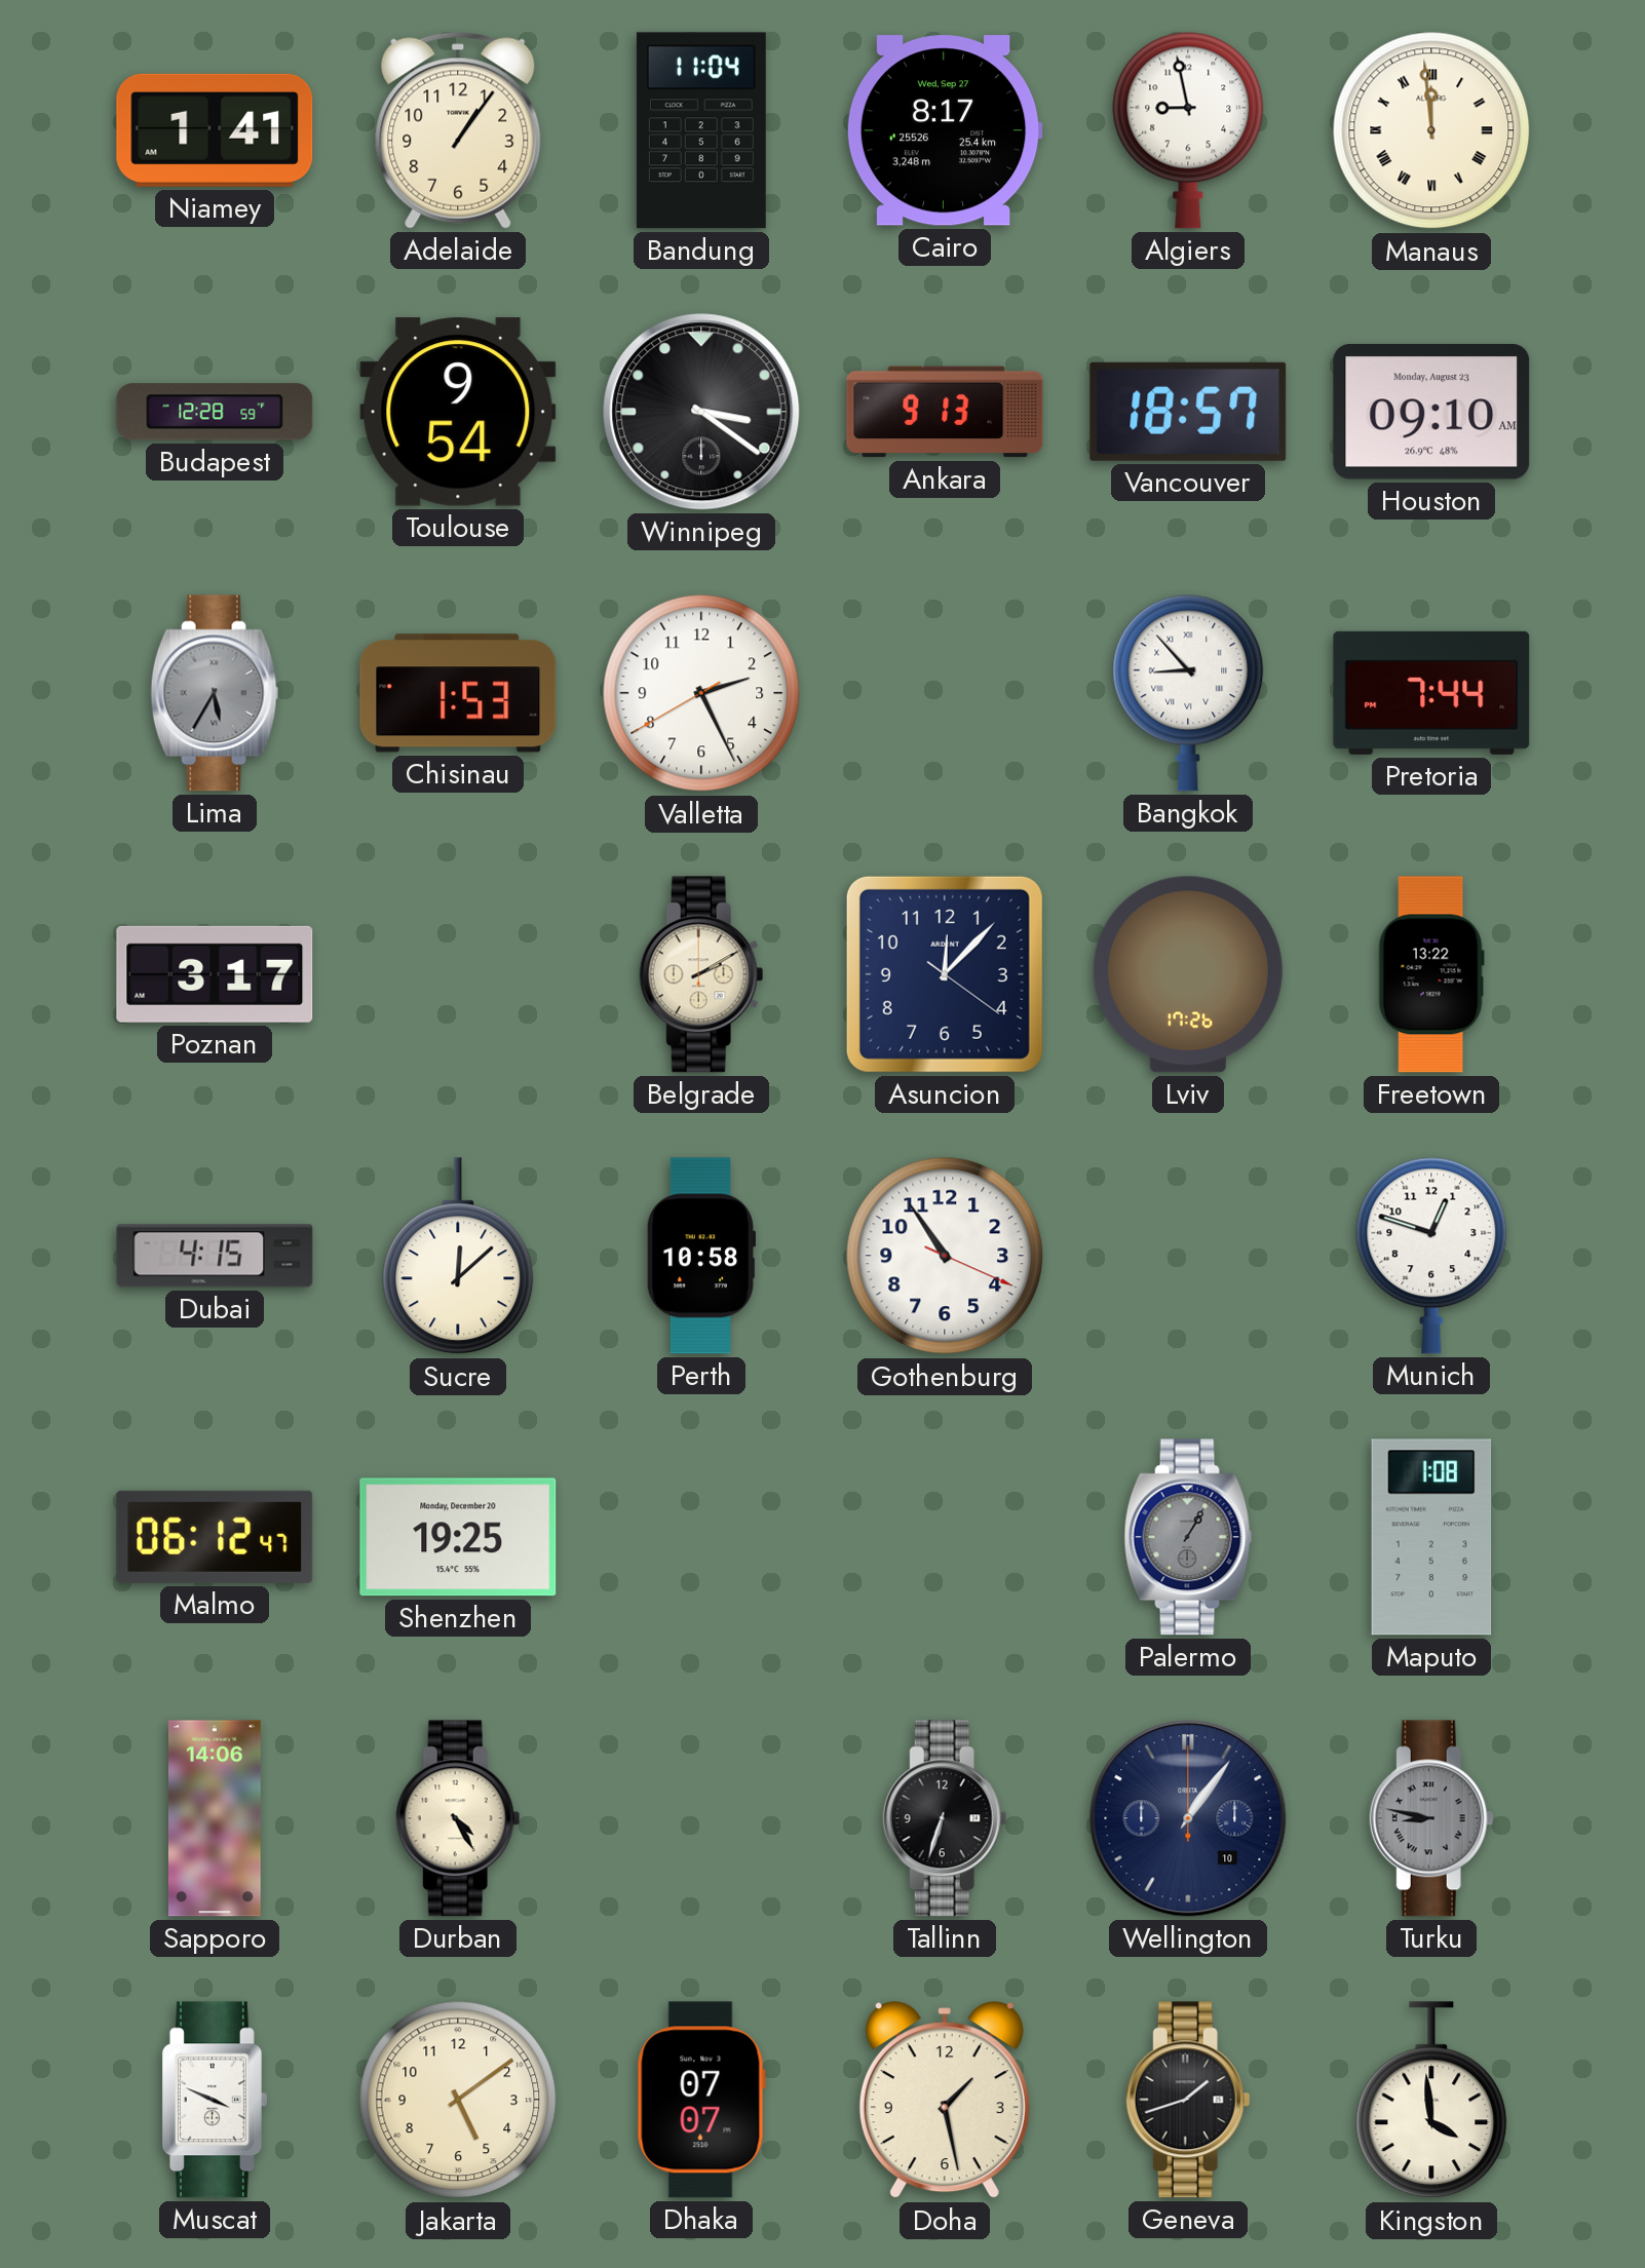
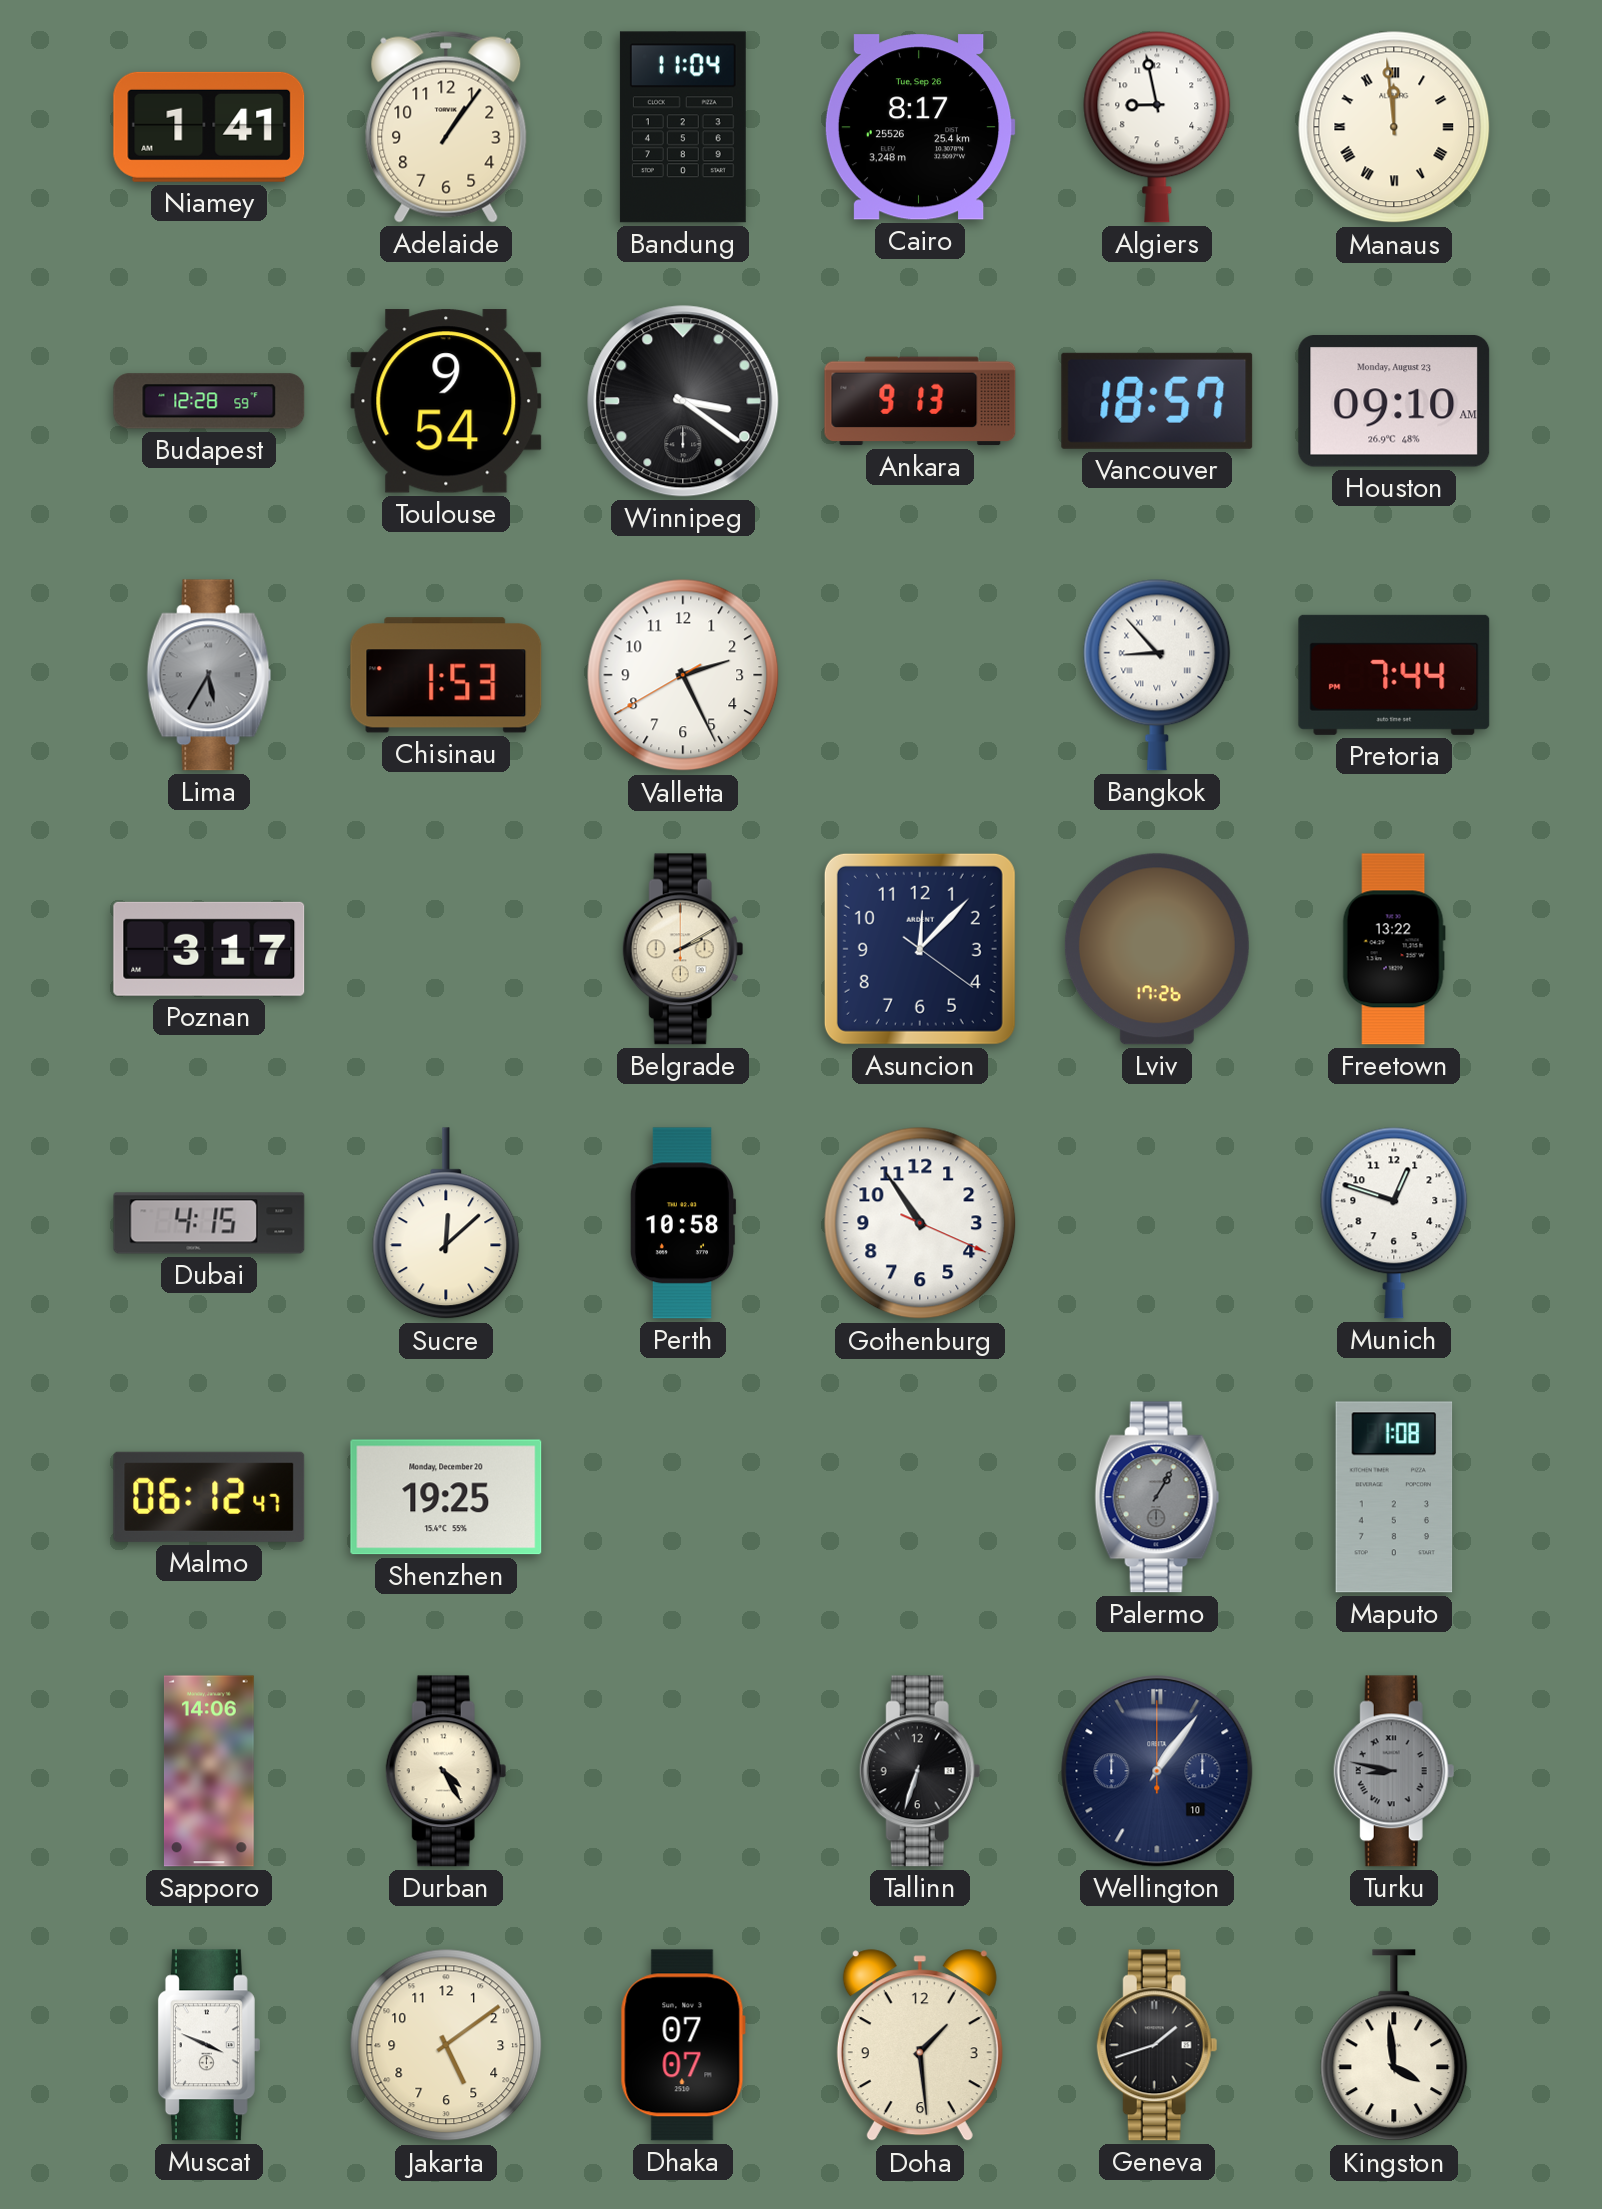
Cairo date: Wed, Sep 27 -> Tue, Sep 26
Doha: 1:28 -> 1:29
